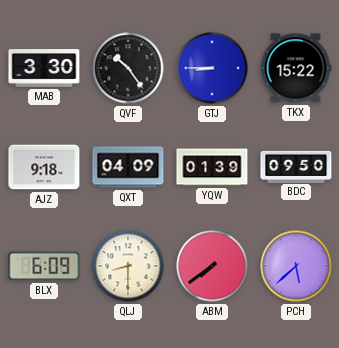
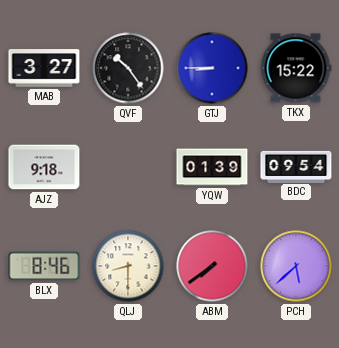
MAB: 3:30 -> 3:27
QXT: 04:09 -> none
BDC: 09:50 -> 09:54
BLX: 6:09 -> 8:46
